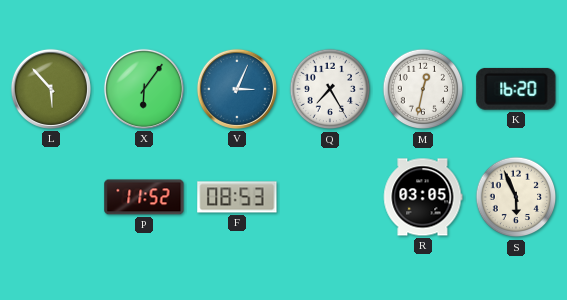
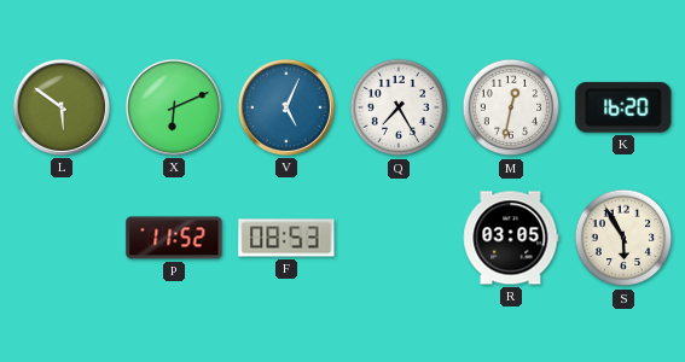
L: 5:53 -> 5:51
X: 6:06 -> 6:11
V: 3:04 -> 5:04
S: 5:56 -> 5:55
